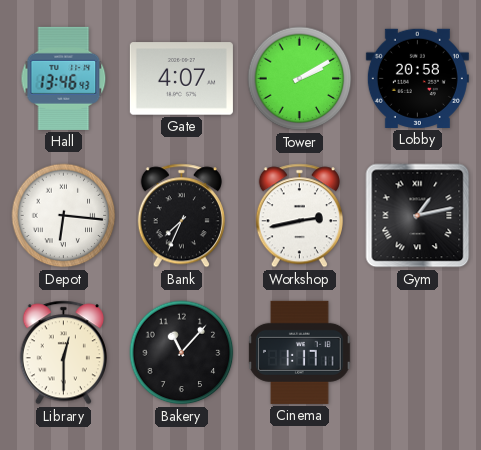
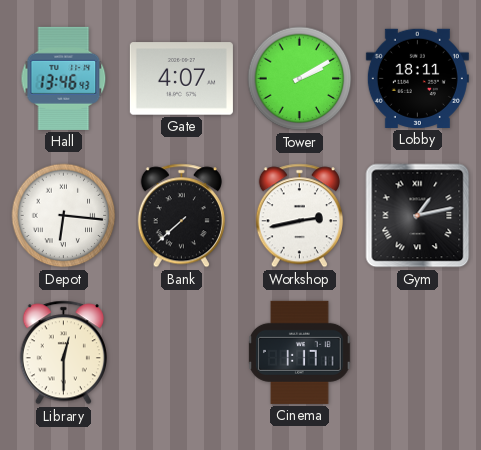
Lobby: 20:58 -> 18:11
Bank: 7:34 -> 7:38
Bakery: 11:07 -> none
